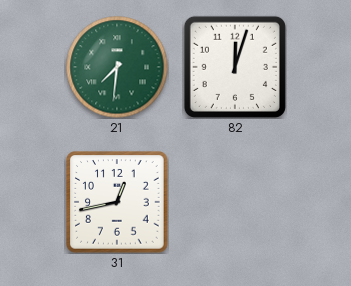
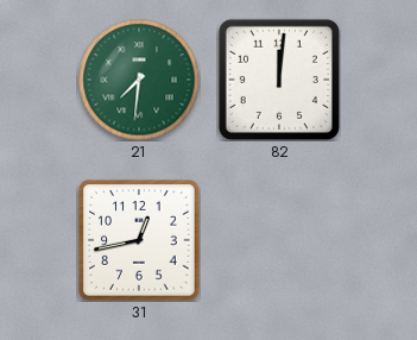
82: 12:03 -> 12:01
